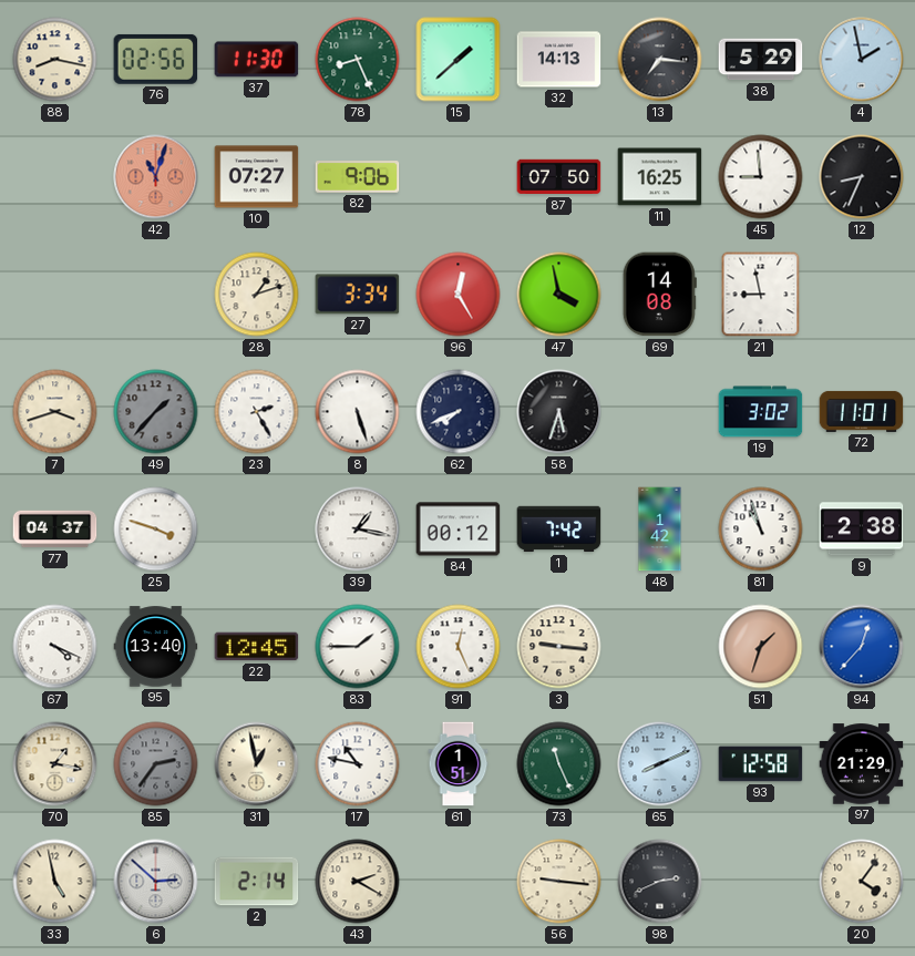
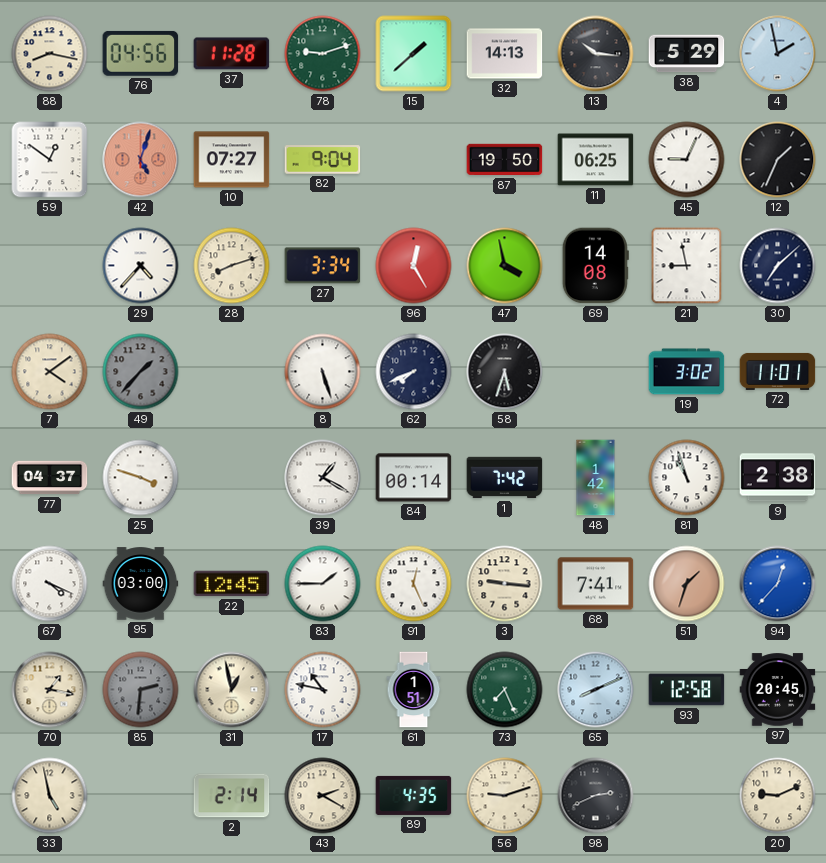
76: 02:56 -> 04:56
37: 11:30 -> 11:28
78: 8:26 -> 9:12
13: 7:16 -> 10:16
59: none -> 12:51
42: 11:03 -> 5:03
82: 9:06 -> 9:04
87: 07:50 -> 19:50
11: 16:25 -> 06:25
45: 8:59 -> 9:04
12: 8:34 -> 1:34
29: none -> 4:37
28: 1:12 -> 8:12
30: none -> 7:08
7: 3:42 -> 4:09
23: 2:25 -> none
39: 1:17 -> 1:20
84: 00:12 -> 00:14
95: 13:40 -> 03:00
68: none -> 7:41
85: 2:36 -> 2:31
73: 11:26 -> 7:26
97: 21:29 -> 20:45
6: 2:52 -> none
89: none -> 4:35
56: 9:16 -> 9:12
20: 4:06 -> 9:11
